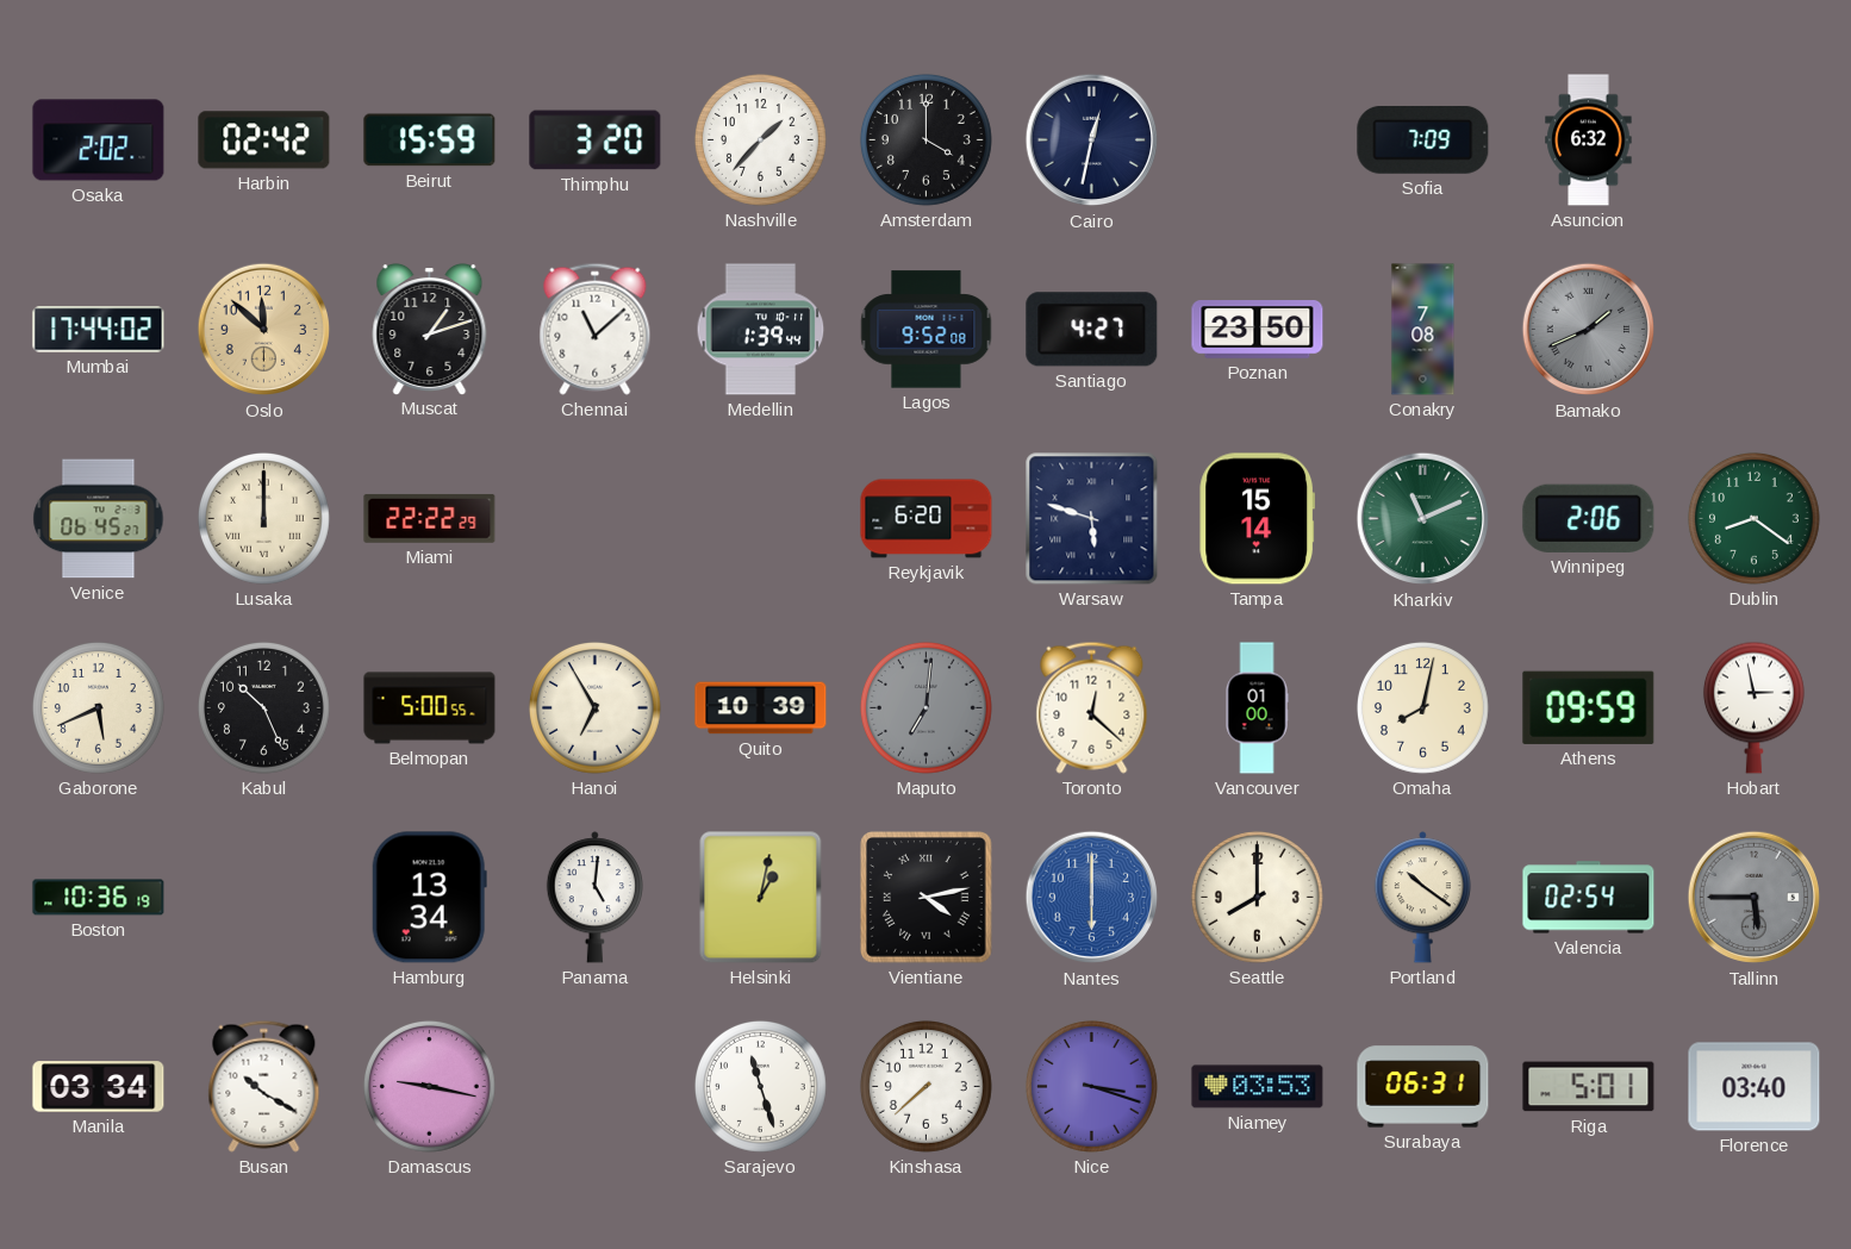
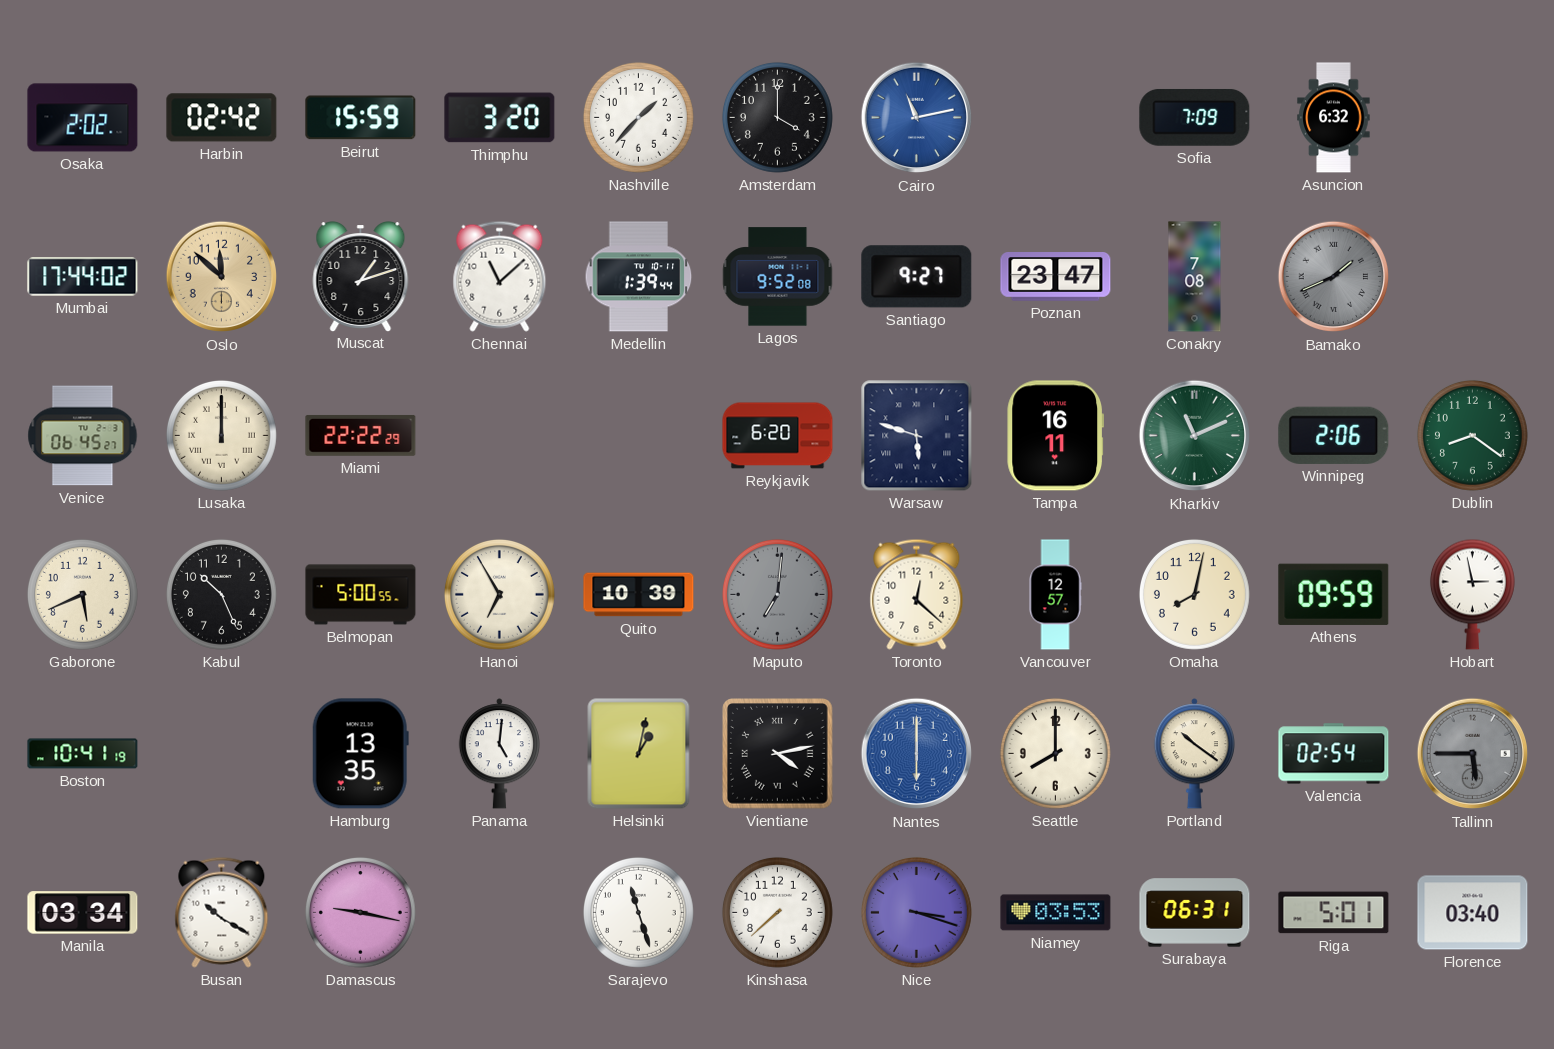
Cairo: 12:32 -> 11:13
Cairo dial: navy -> blue
Santiago: 4:27 -> 9:27
Poznan: 23:50 -> 23:47
Tampa: 15:14 -> 16:11
Vancouver: 01:00 -> 12:57
Boston: 10:36 -> 10:41
Hamburg: 13:34 -> 13:35
